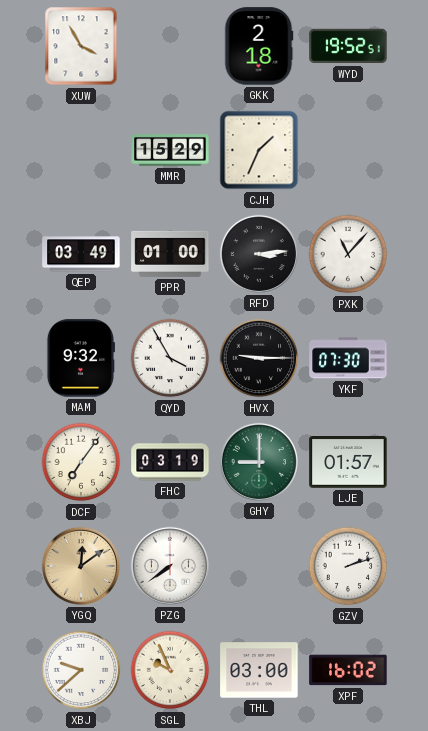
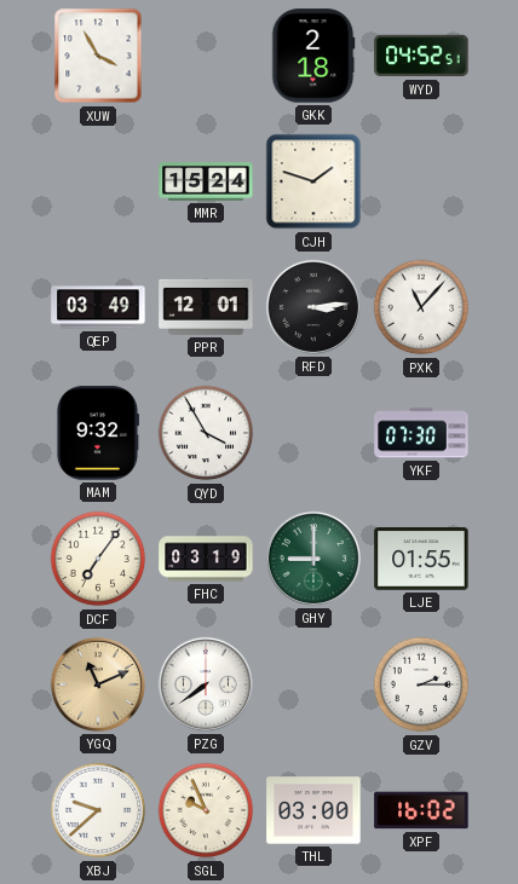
WYD: 19:52 -> 04:52
MMR: 15:29 -> 15:24
CJH: 1:34 -> 1:48
PPR: 01:00 -> 12:01
HVX: 9:15 -> none
LJE: 01:57 -> 01:55
YGQ: 12:09 -> 11:11
GZV: 2:12 -> 2:15
